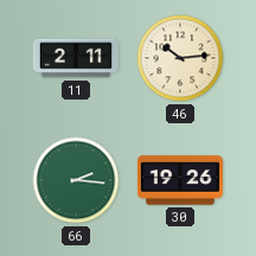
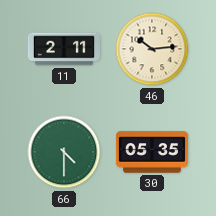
66: 2:16 -> 4:30
30: 19:26 -> 05:35
